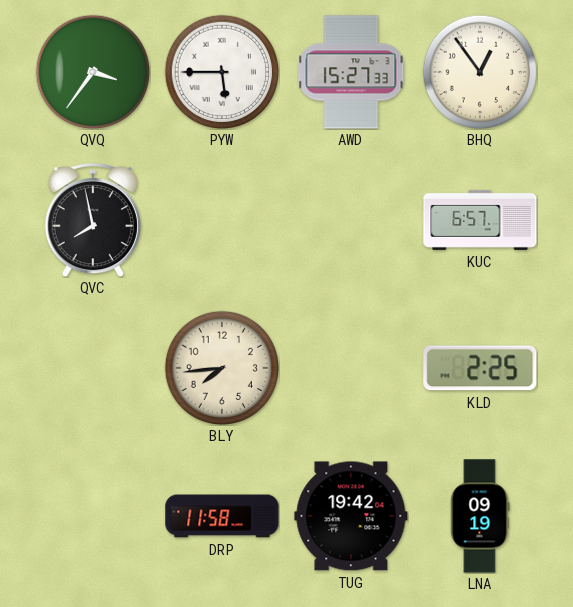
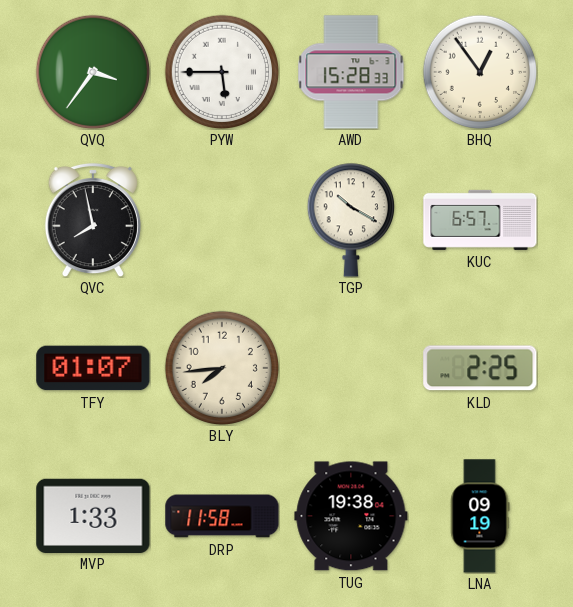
AWD: 15:27 -> 15:28
TGP: none -> 10:20
TFY: none -> 01:07
MVP: none -> 1:33
TUG: 19:42 -> 19:38
